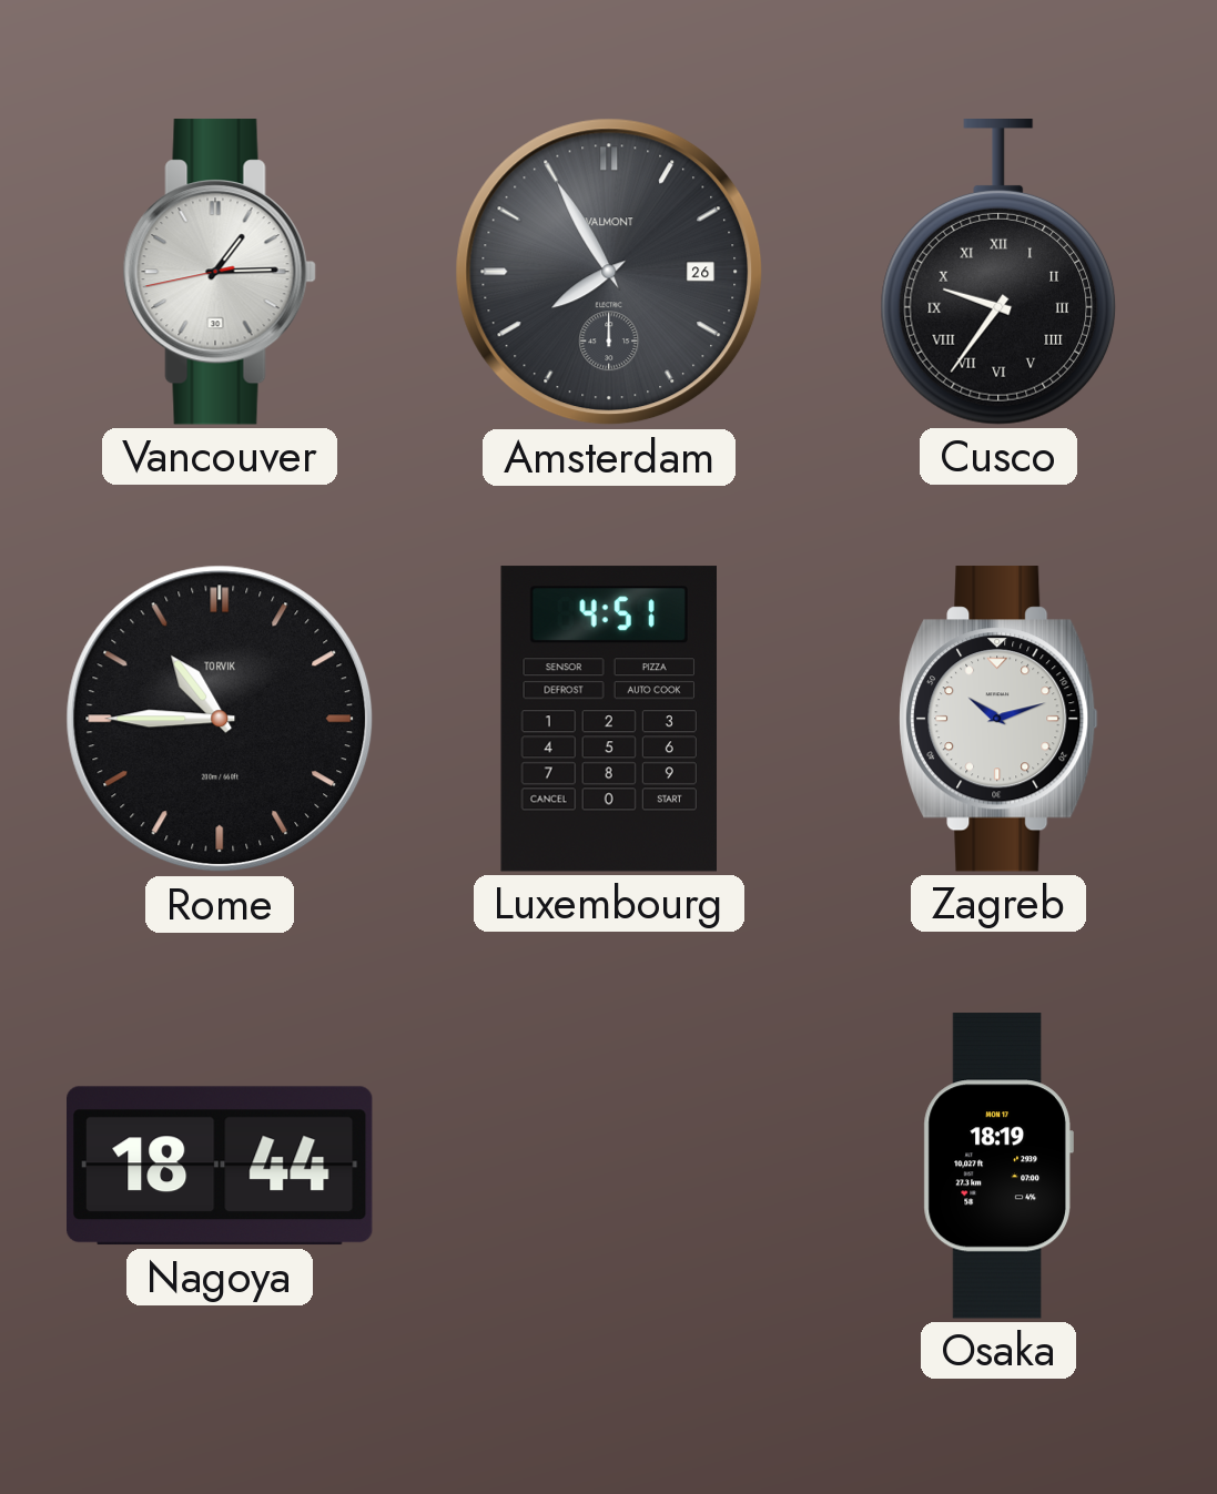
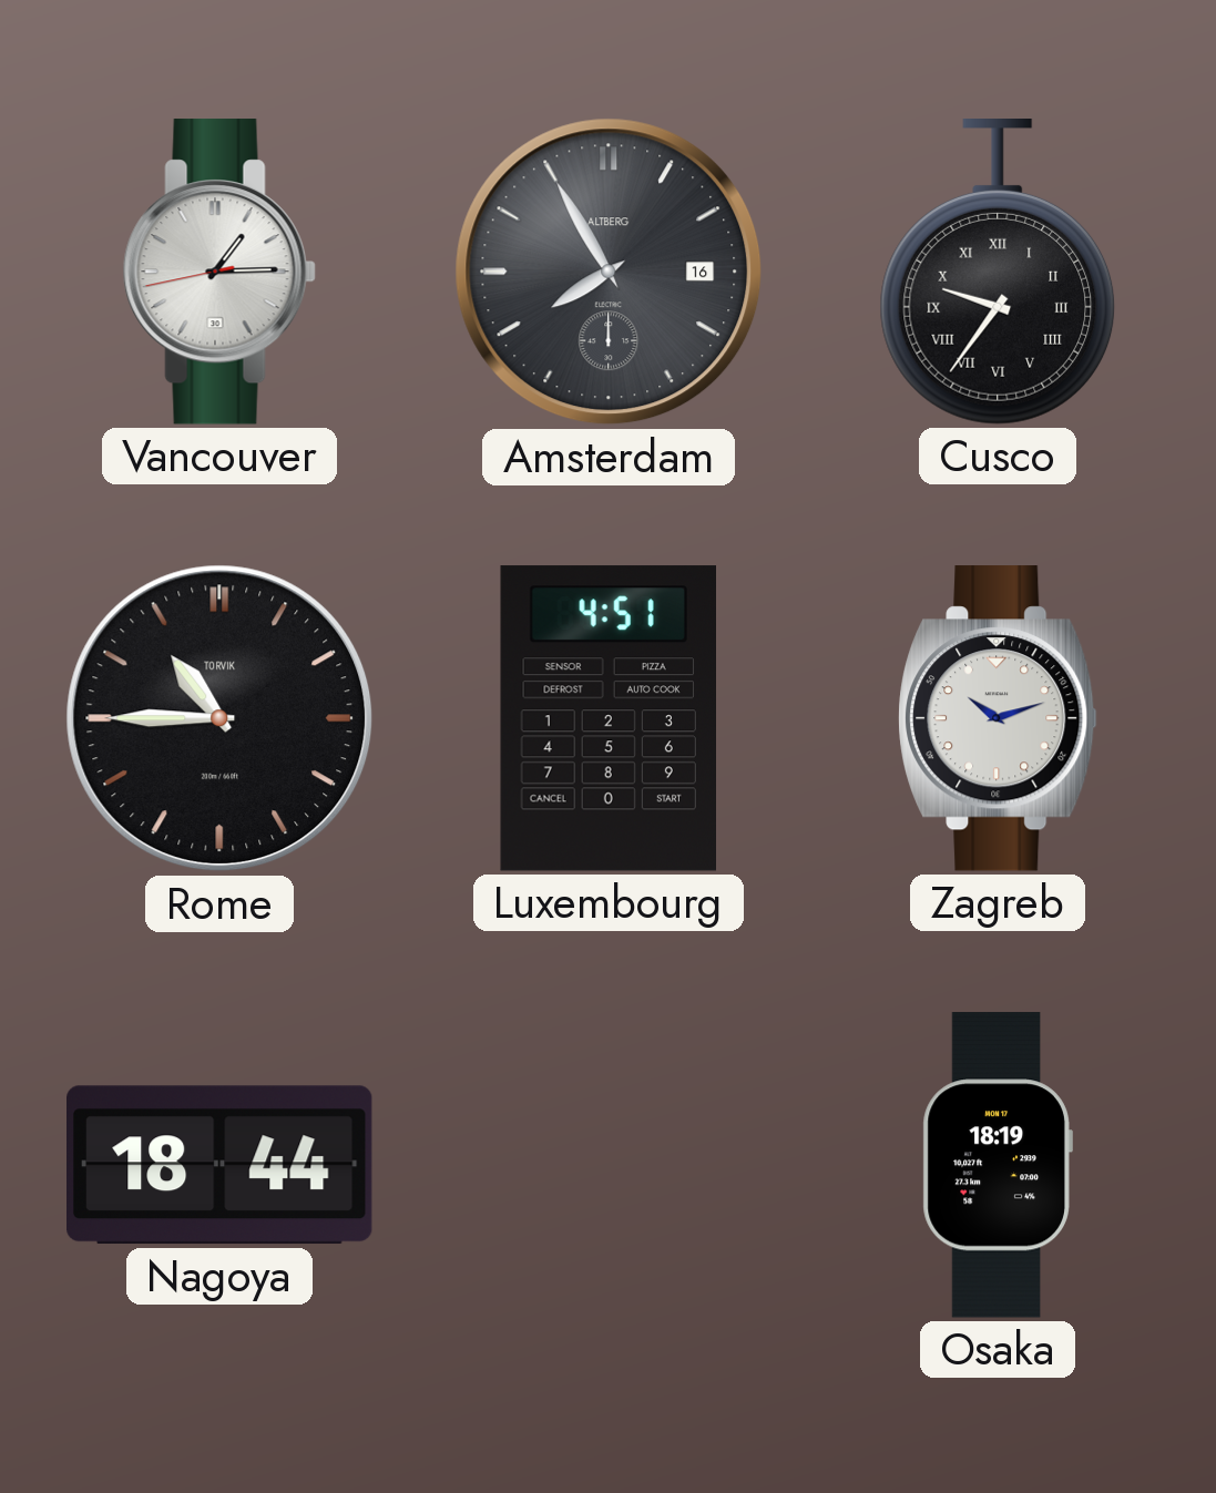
Amsterdam date: 26 -> 16
Amsterdam brand: VALMONT -> ALTBERG
